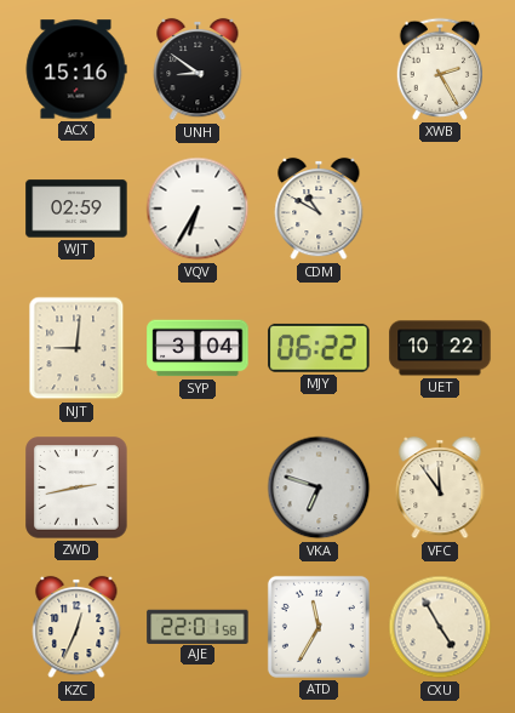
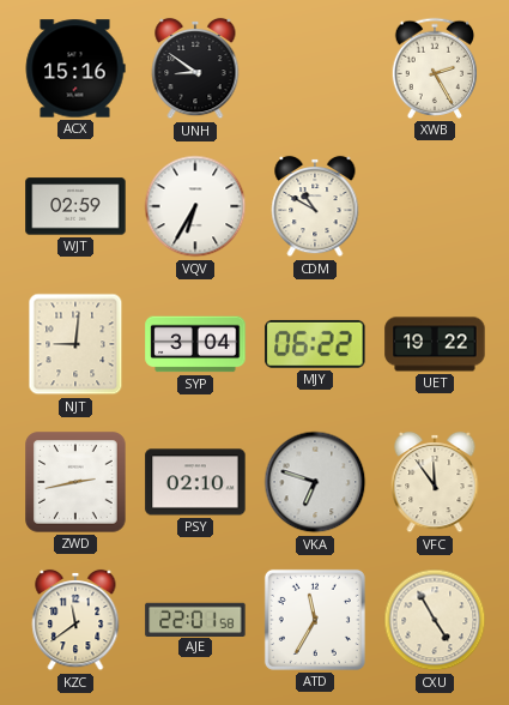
UET: 10:22 -> 19:22
PSY: none -> 02:10
KZC: 12:34 -> 11:39
